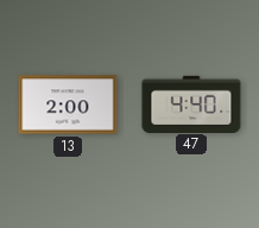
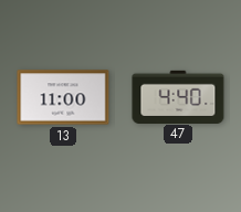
13: 2:00 -> 11:00
